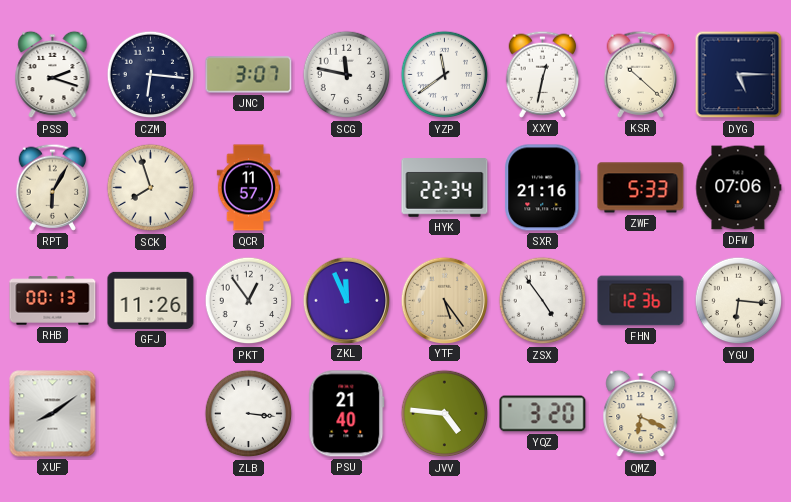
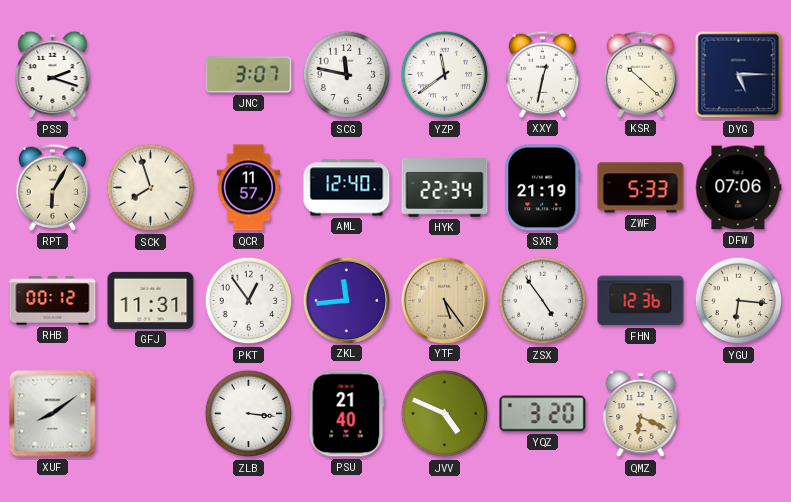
CZM: 6:16 -> none
AML: none -> 12:40
SXR: 21:16 -> 21:19
RHB: 00:13 -> 00:12
GFJ: 11:26 -> 11:31
ZKL: 11:56 -> 11:44
JVV: 4:46 -> 4:49
